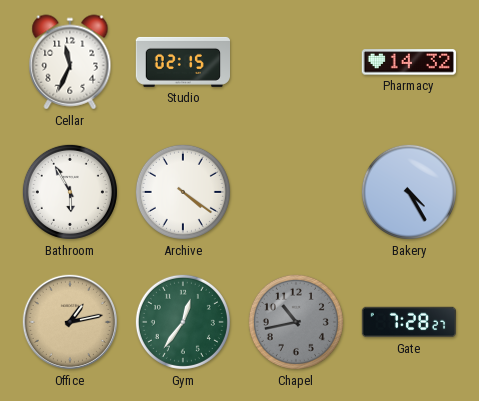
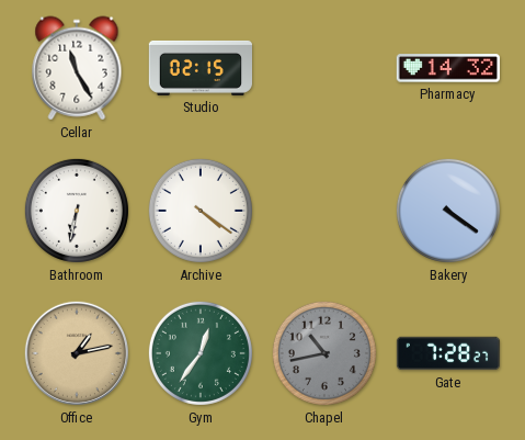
Cellar: 11:34 -> 11:25
Bathroom: 5:55 -> 6:32
Bakery: 4:25 -> 4:21
